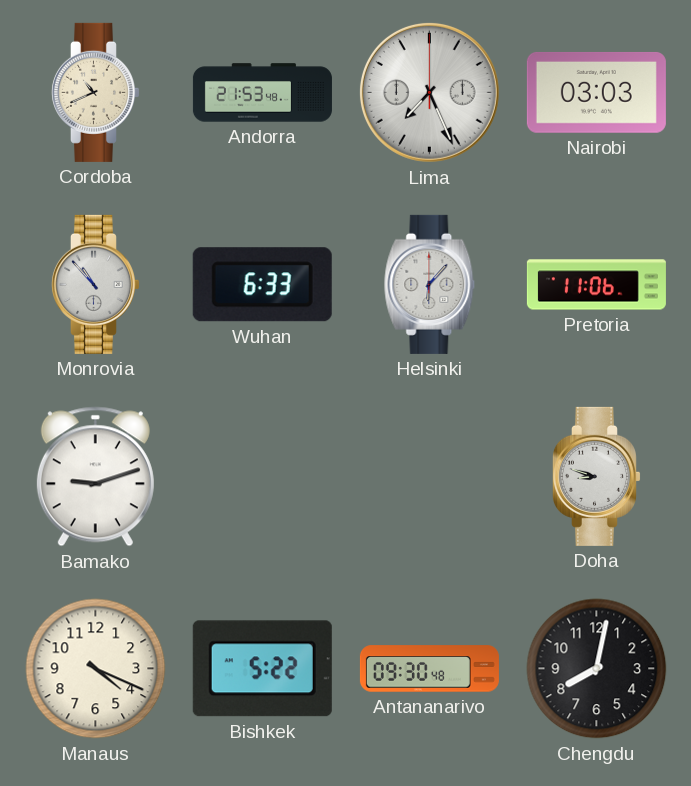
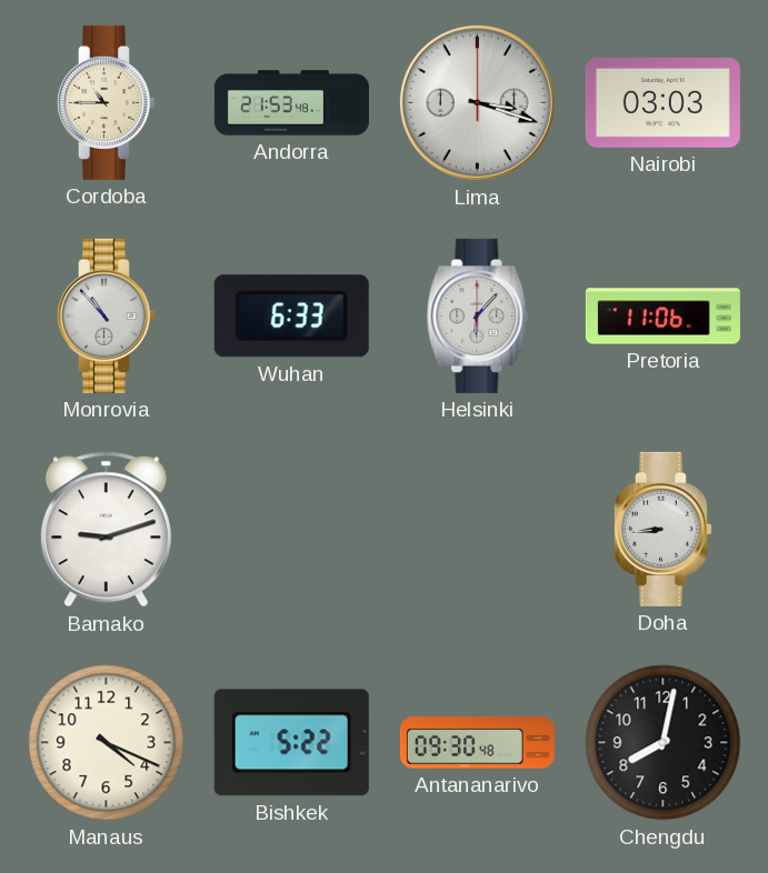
Cordoba: 10:41 -> 10:45
Lima: 7:26 -> 3:18
Doha: 8:48 -> 8:44
